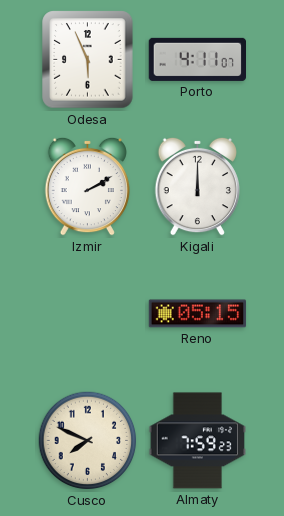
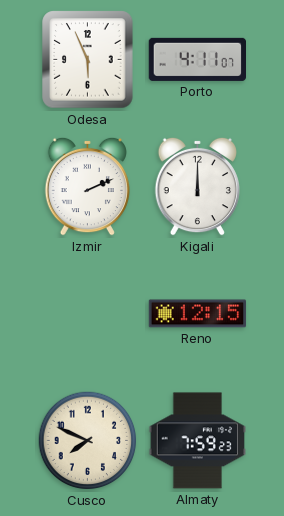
Izmir: 2:10 -> 2:11
Reno: 05:15 -> 12:15
